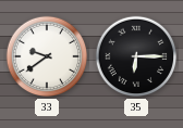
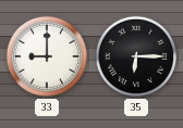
33: 9:39 -> 9:00
